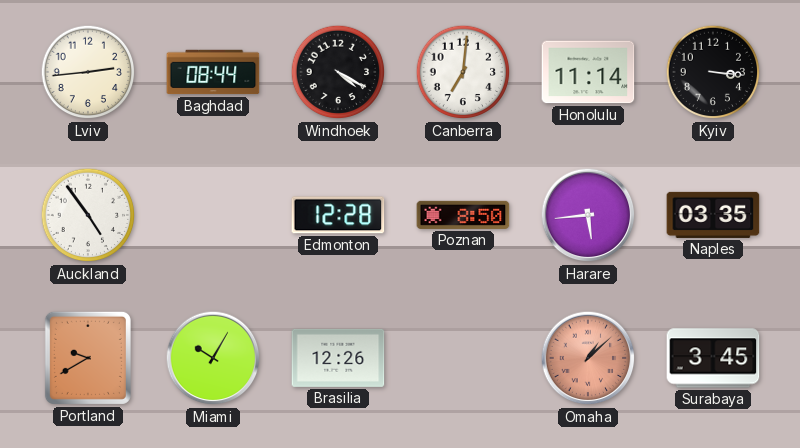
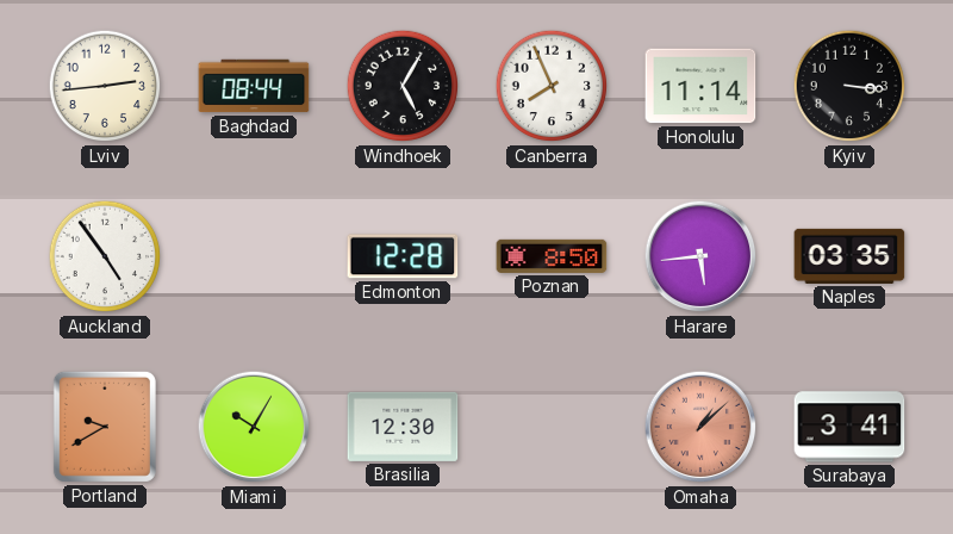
Windhoek: 4:20 -> 5:05
Canberra: 7:01 -> 7:56
Brasilia: 12:26 -> 12:30
Surabaya: 3:45 -> 3:41
